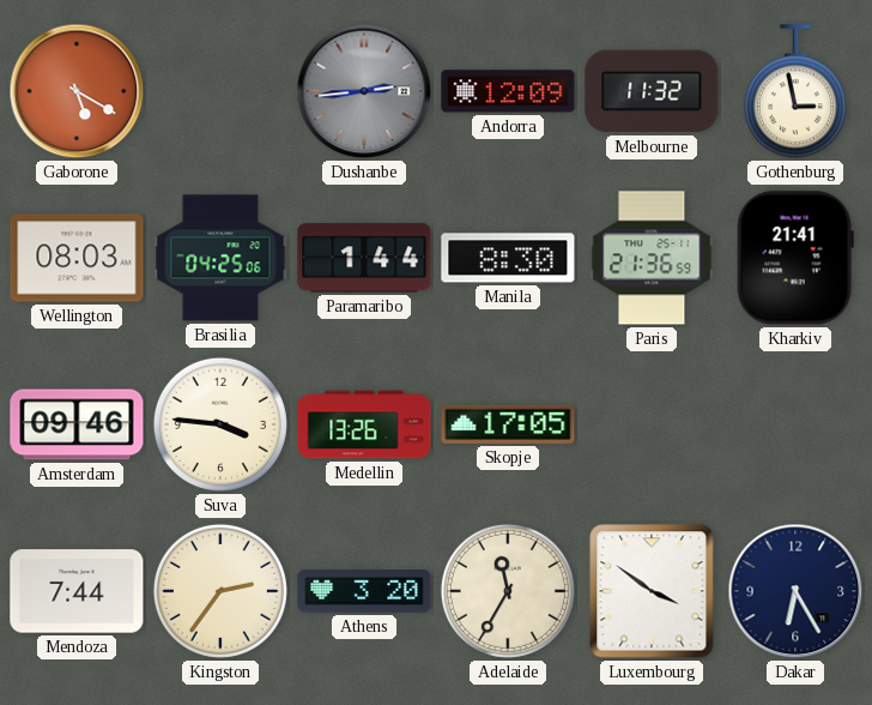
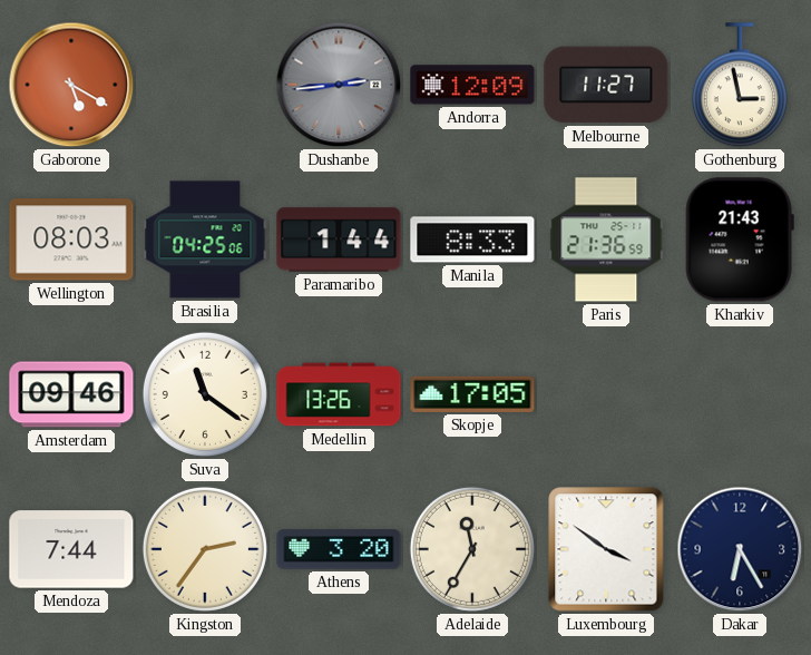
Melbourne: 11:32 -> 11:27
Manila: 8:30 -> 8:33
Kharkiv: 21:41 -> 21:43
Suva: 3:46 -> 11:21
